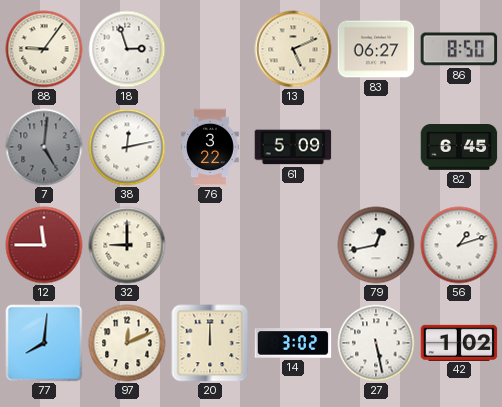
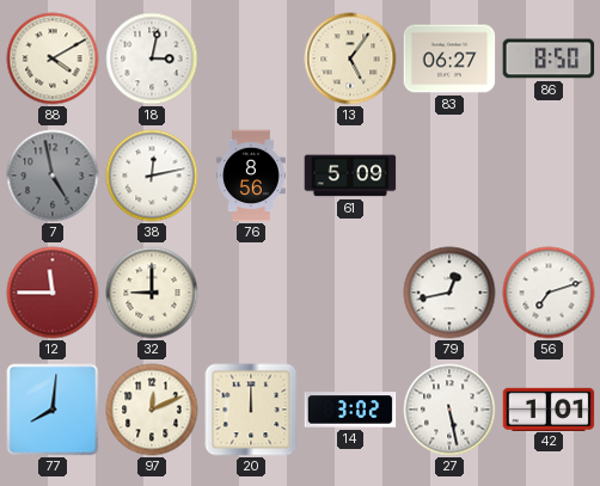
88: 9:06 -> 4:10
18: 2:57 -> 3:02
13: 5:11 -> 5:06
7: 5:01 -> 4:58
76: 3:22 -> 8:56
82: 6:45 -> none
56: 1:12 -> 7:12
42: 1:02 -> 1:01
